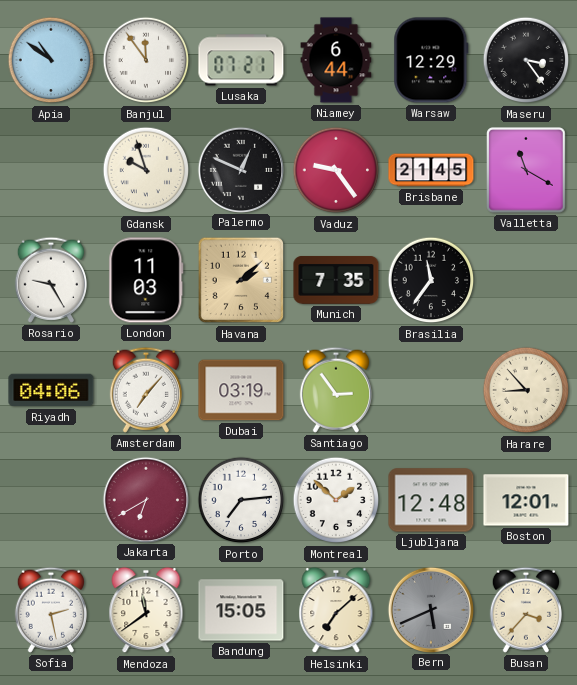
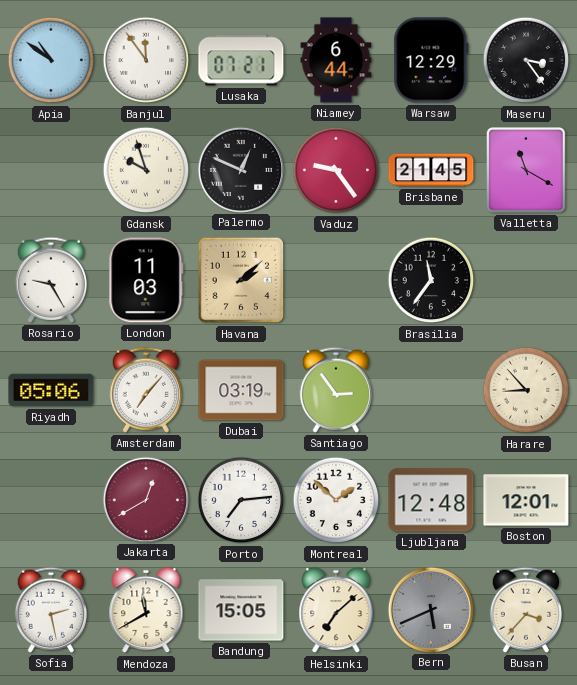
Munich: 7:35 -> none
Riyadh: 04:06 -> 05:06
Jakarta: 6:40 -> 12:40
Mendoza: 11:39 -> 11:40
